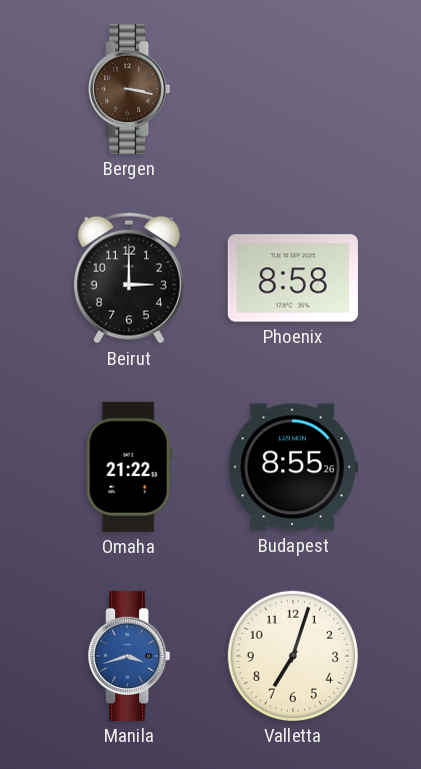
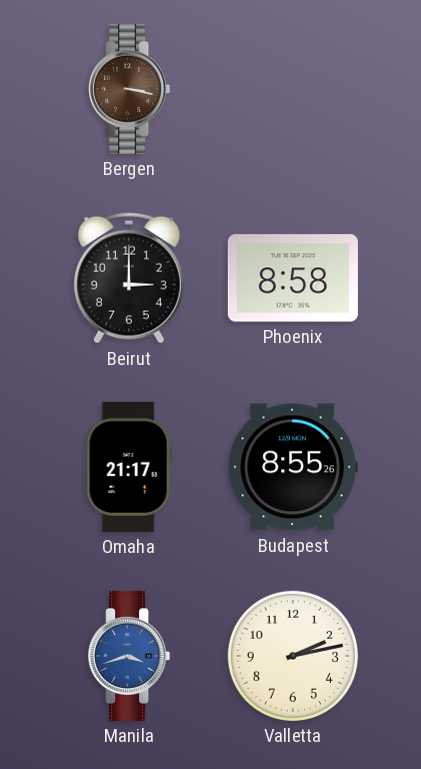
Omaha: 21:22 -> 21:17
Valletta: 7:03 -> 2:13
